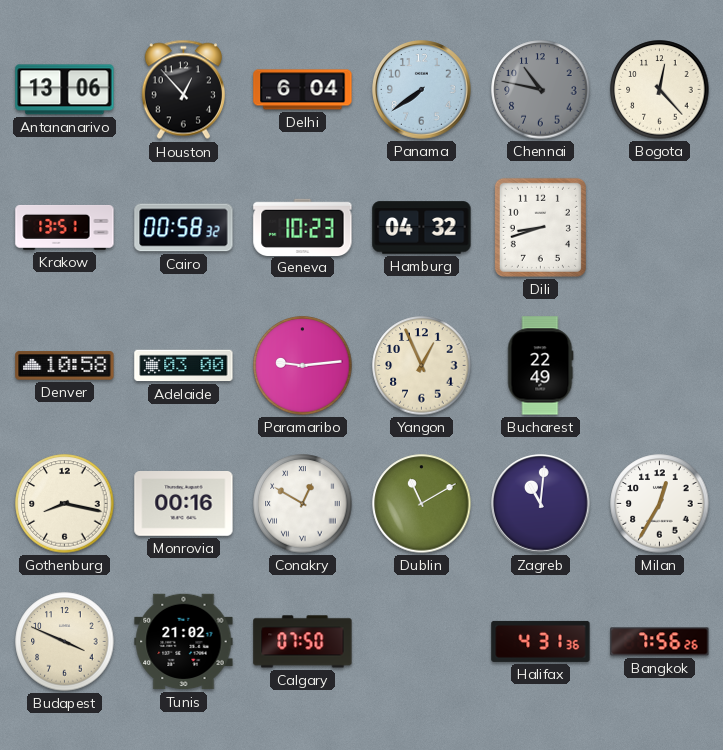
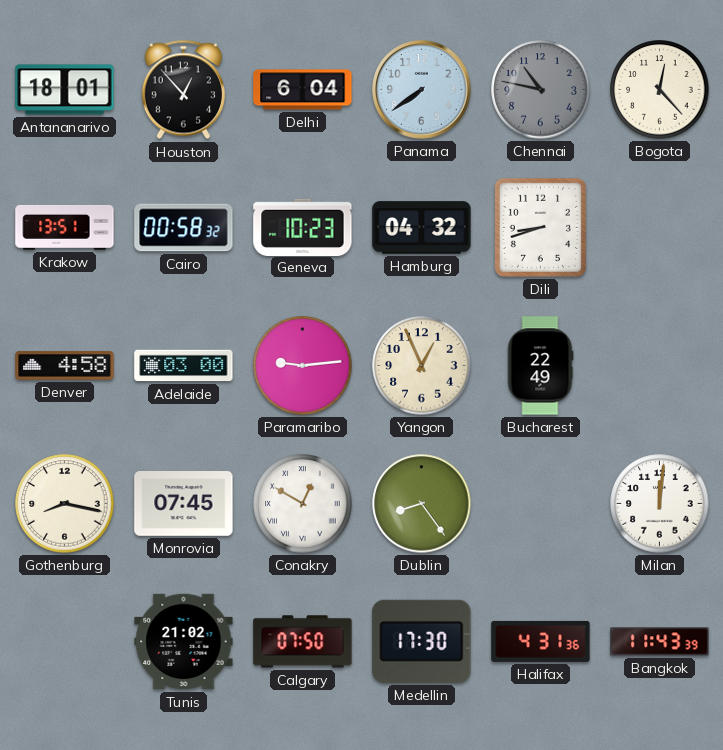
Antananarivo: 13:06 -> 18:01
Denver: 10:58 -> 4:58
Monrovia: 00:16 -> 07:45
Dublin: 11:10 -> 8:24
Zagreb: 11:01 -> none
Milan: 12:35 -> 12:01
Budapest: 3:49 -> none
Medellin: none -> 17:30
Bangkok: 7:56 -> 11:43
